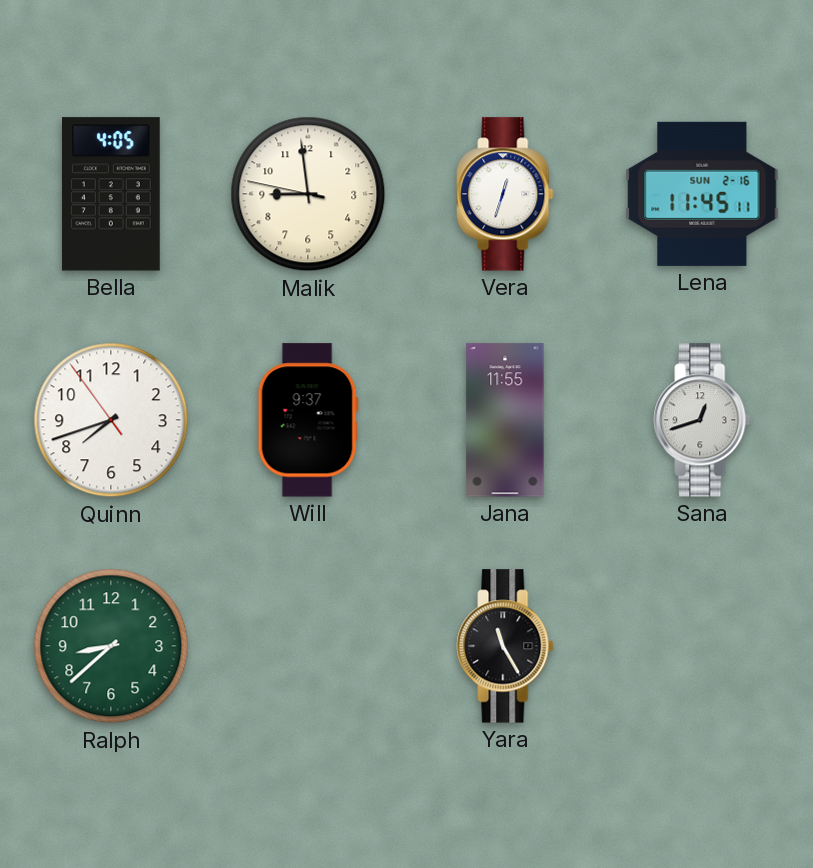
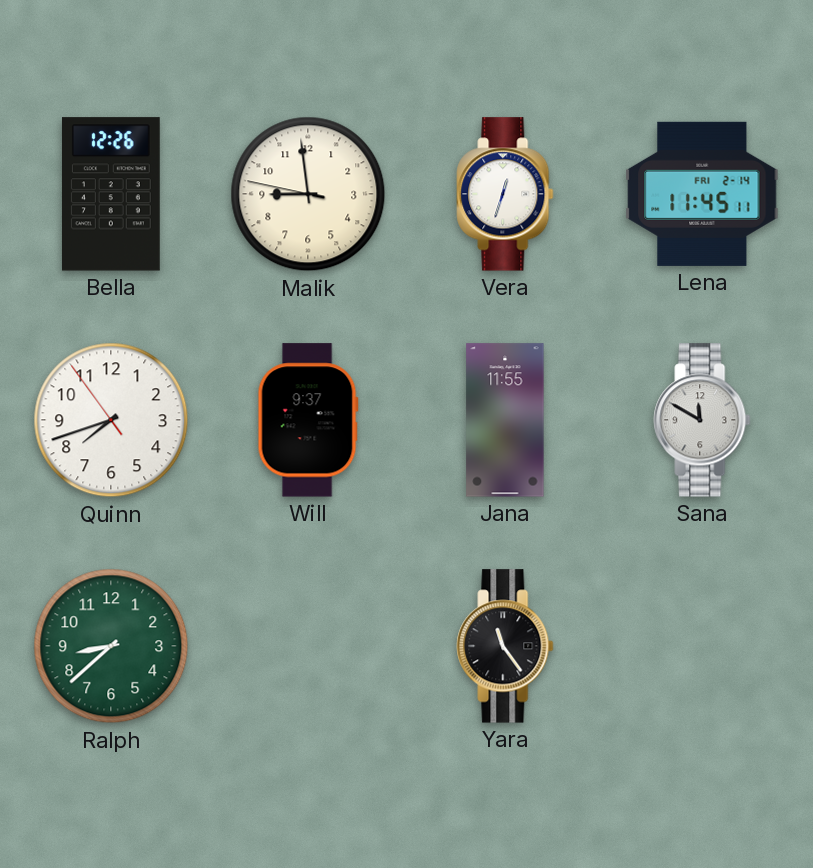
Bella: 4:05 -> 12:26
Lena date: SUN 2-16 -> FRI 2-14
Sana: 12:42 -> 11:50
Yara: 11:25 -> 11:24
